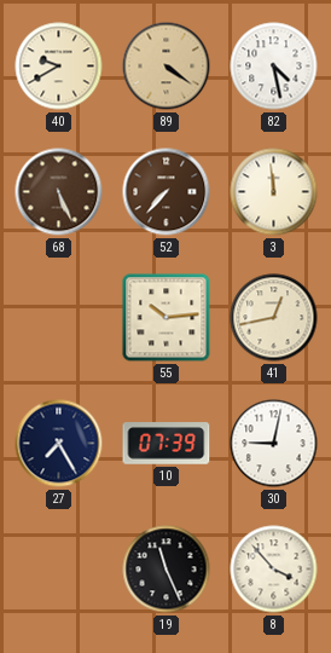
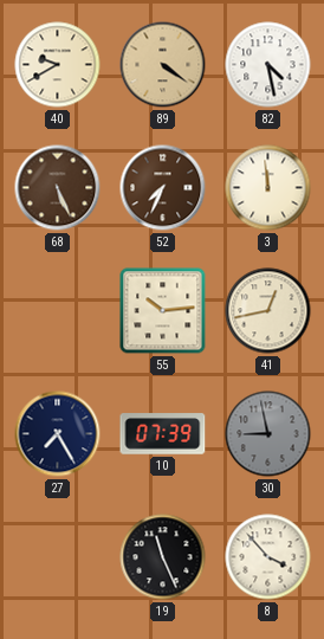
52: 7:37 -> 7:34
30: 9:02 -> 8:58
30 dial: white -> grey
